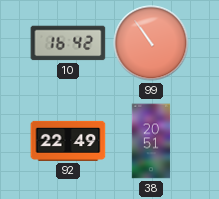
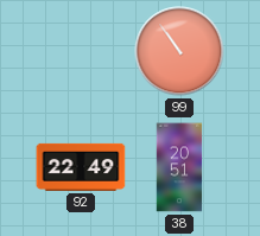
10: 16:42 -> none
